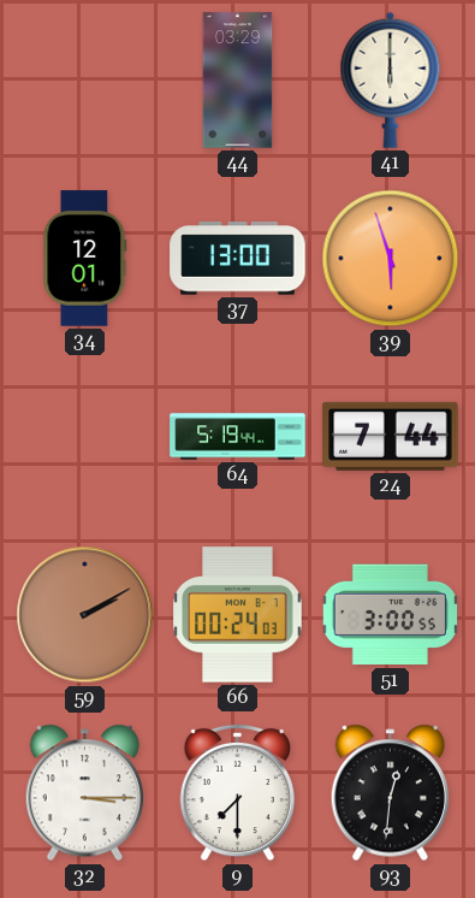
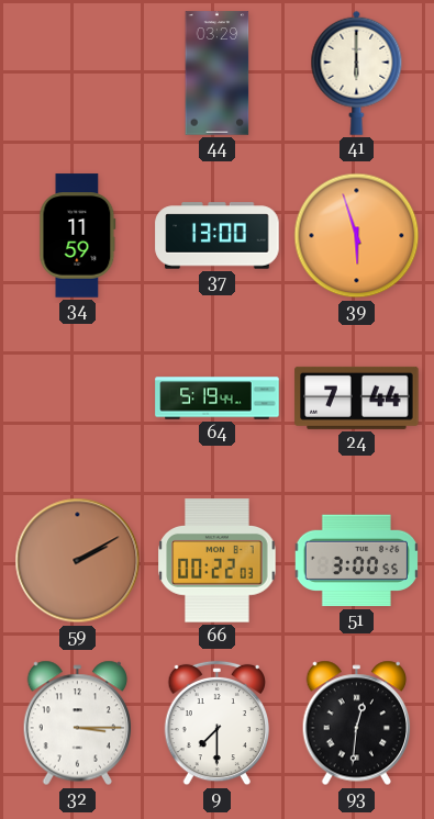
34: 12:01 -> 11:59
66: 00:24 -> 00:22
